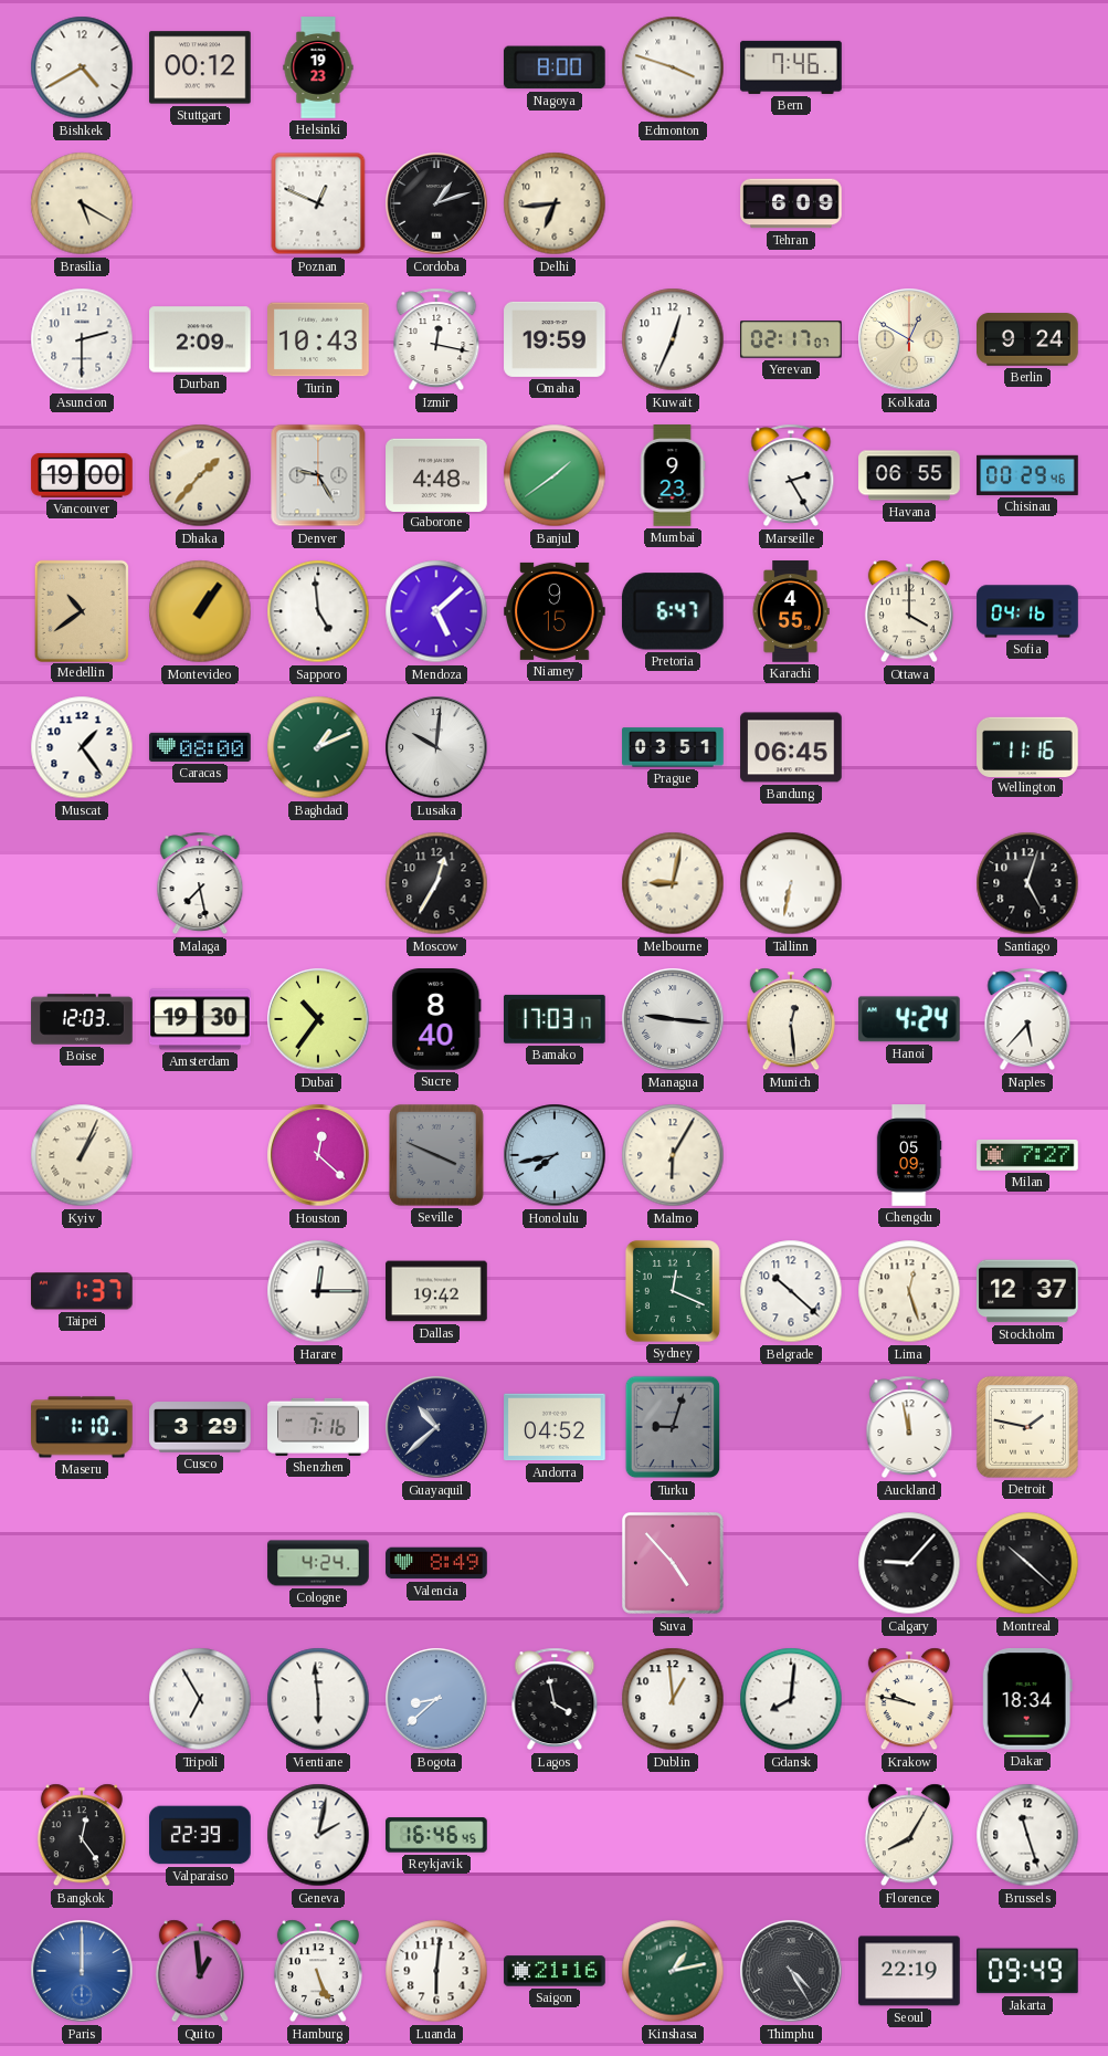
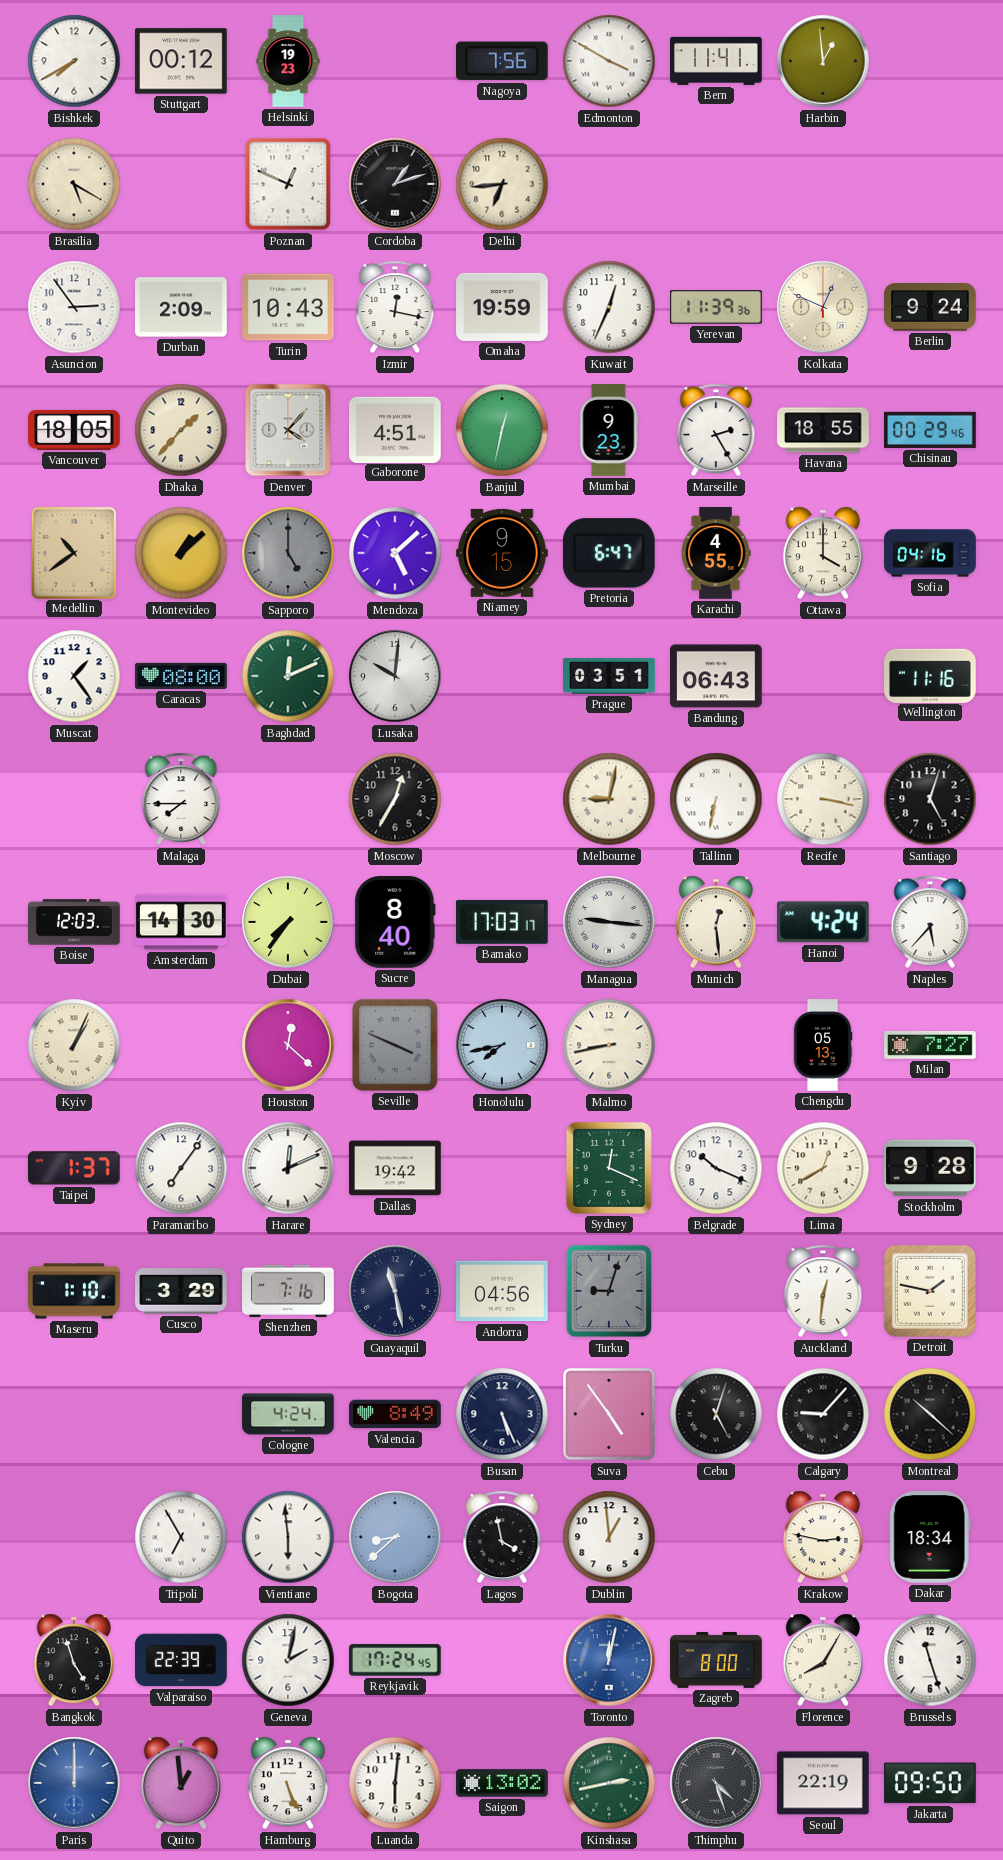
Bishkek: 4:40 -> 7:40
Nagoya: 8:00 -> 7:56
Edmonton: 3:48 -> 3:50
Bern: 7:46 -> 11:41
Harbin: none -> 12:59
Tehran: 6:09 -> none
Asuncion: 2:30 -> 2:54
Yerevan: 02:17 -> 11:39
Kolkata: 12:50 -> 12:49
Vancouver: 19:00 -> 18:05
Denver: 9:25 -> 4:07
Gaborone: 4:48 -> 4:51
Banjul: 1:39 -> 12:32
Havana: 06:55 -> 18:55
Montevideo: 1:06 -> 1:08
Sapporo: 4:59 -> 5:00
Sapporo dial: white -> grey
Baghdad: 1:11 -> 12:11
Bandung: 06:45 -> 06:43
Malaga: 7:28 -> 7:45
Recife: none -> 3:17
Amsterdam: 19:30 -> 14:30
Dubai: 10:36 -> 7:36
Malmo: 6:05 -> 8:43
Chengdu: 05:09 -> 05:13
Paramaribo: none -> 7:06
Harare: 12:15 -> 12:11
Belgrade: 10:22 -> 10:19
Lima: 12:27 -> 12:40
Stockholm: 12:37 -> 9:28
Guayaquil: 10:38 -> 11:28
Andorra: 04:52 -> 04:56
Auckland: 11:58 -> 12:31
Busan: none -> 5:26
Suva: 4:53 -> 4:54
Cebu: none -> 5:03
Gdansk: 8:01 -> none
Krakow: 9:47 -> 2:47
Bangkok: 12:24 -> 4:57
Reykjavik: 16:46 -> 17:24
Toronto: none -> 12:02
Zagreb: none -> 8:00
Saigon: 21:16 -> 13:02
Kinshasa: 1:13 -> 2:43
Thimphu: 4:25 -> 4:27
Jakarta: 09:49 -> 09:50
